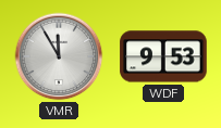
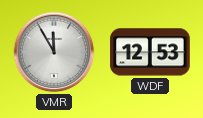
WDF: 9:53 -> 12:53
